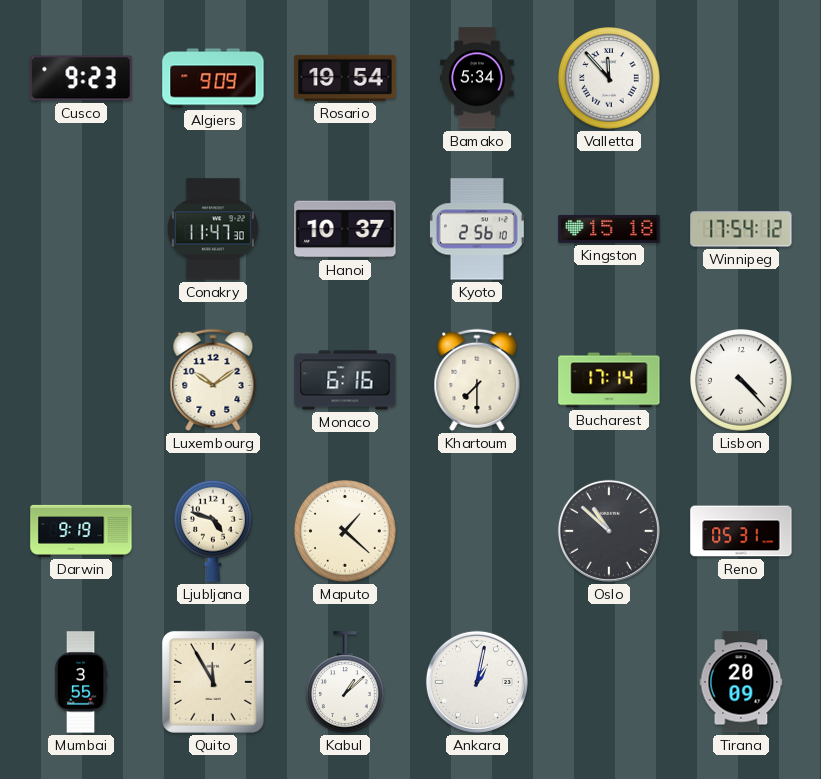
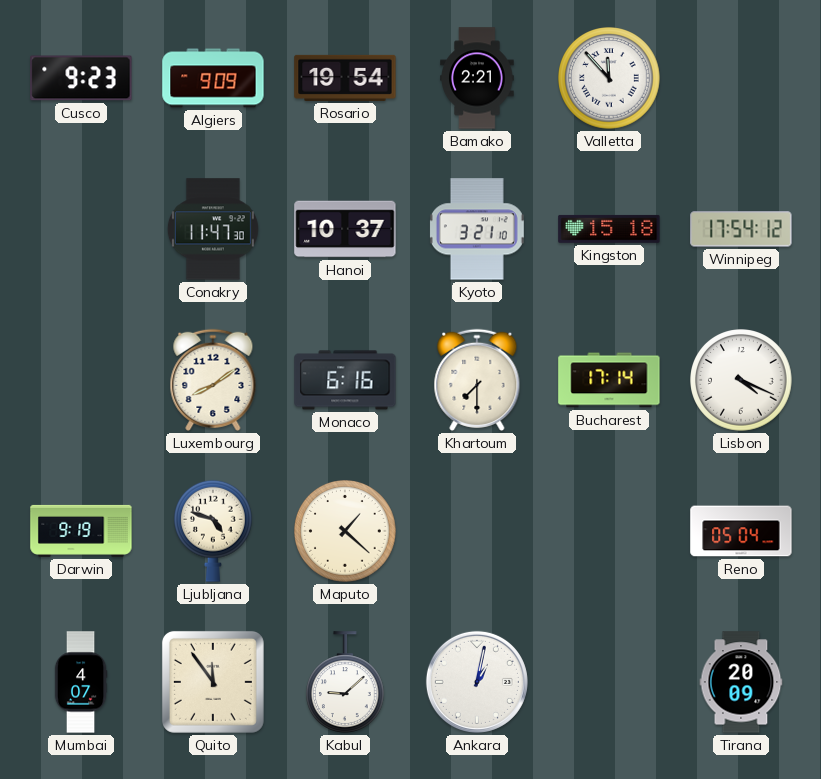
Bamako: 5:34 -> 2:21
Kyoto: 2:56 -> 3:21
Luxembourg: 10:09 -> 8:09
Lisbon: 4:23 -> 4:19
Oslo: 10:52 -> none
Reno: 05:31 -> 05:04
Mumbai: 3:55 -> 4:07
Quito: 11:55 -> 11:54
Kabul: 1:08 -> 9:08
